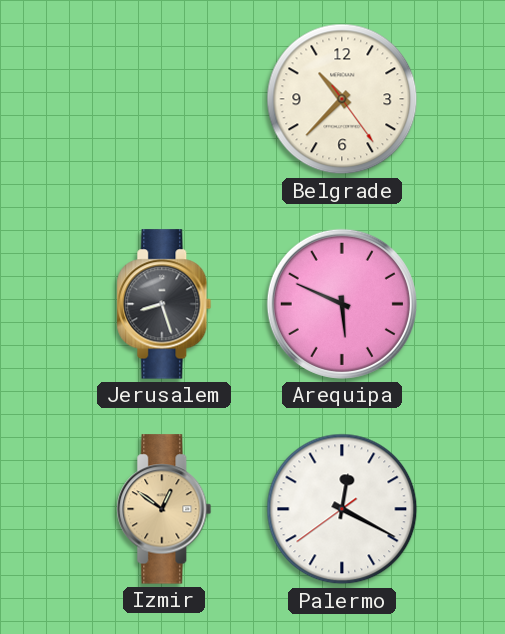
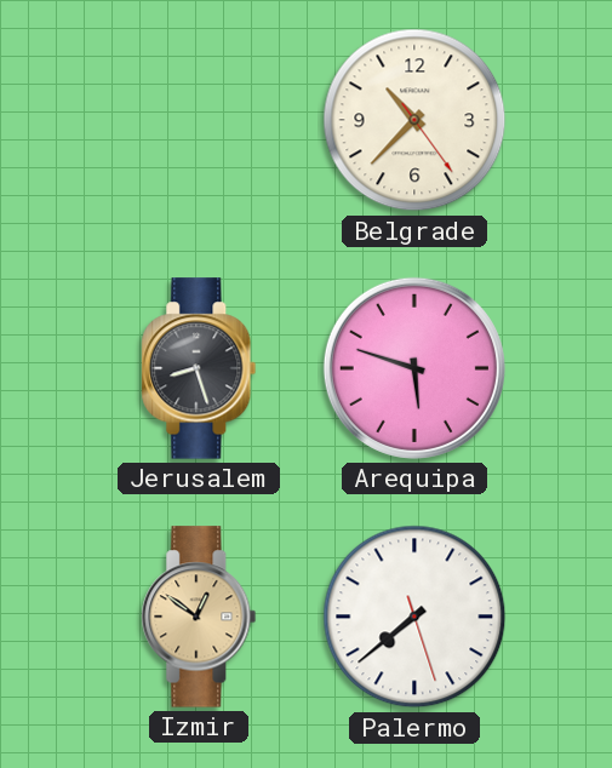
Arequipa: 5:49 -> 5:48
Palermo: 12:19 -> 7:38
